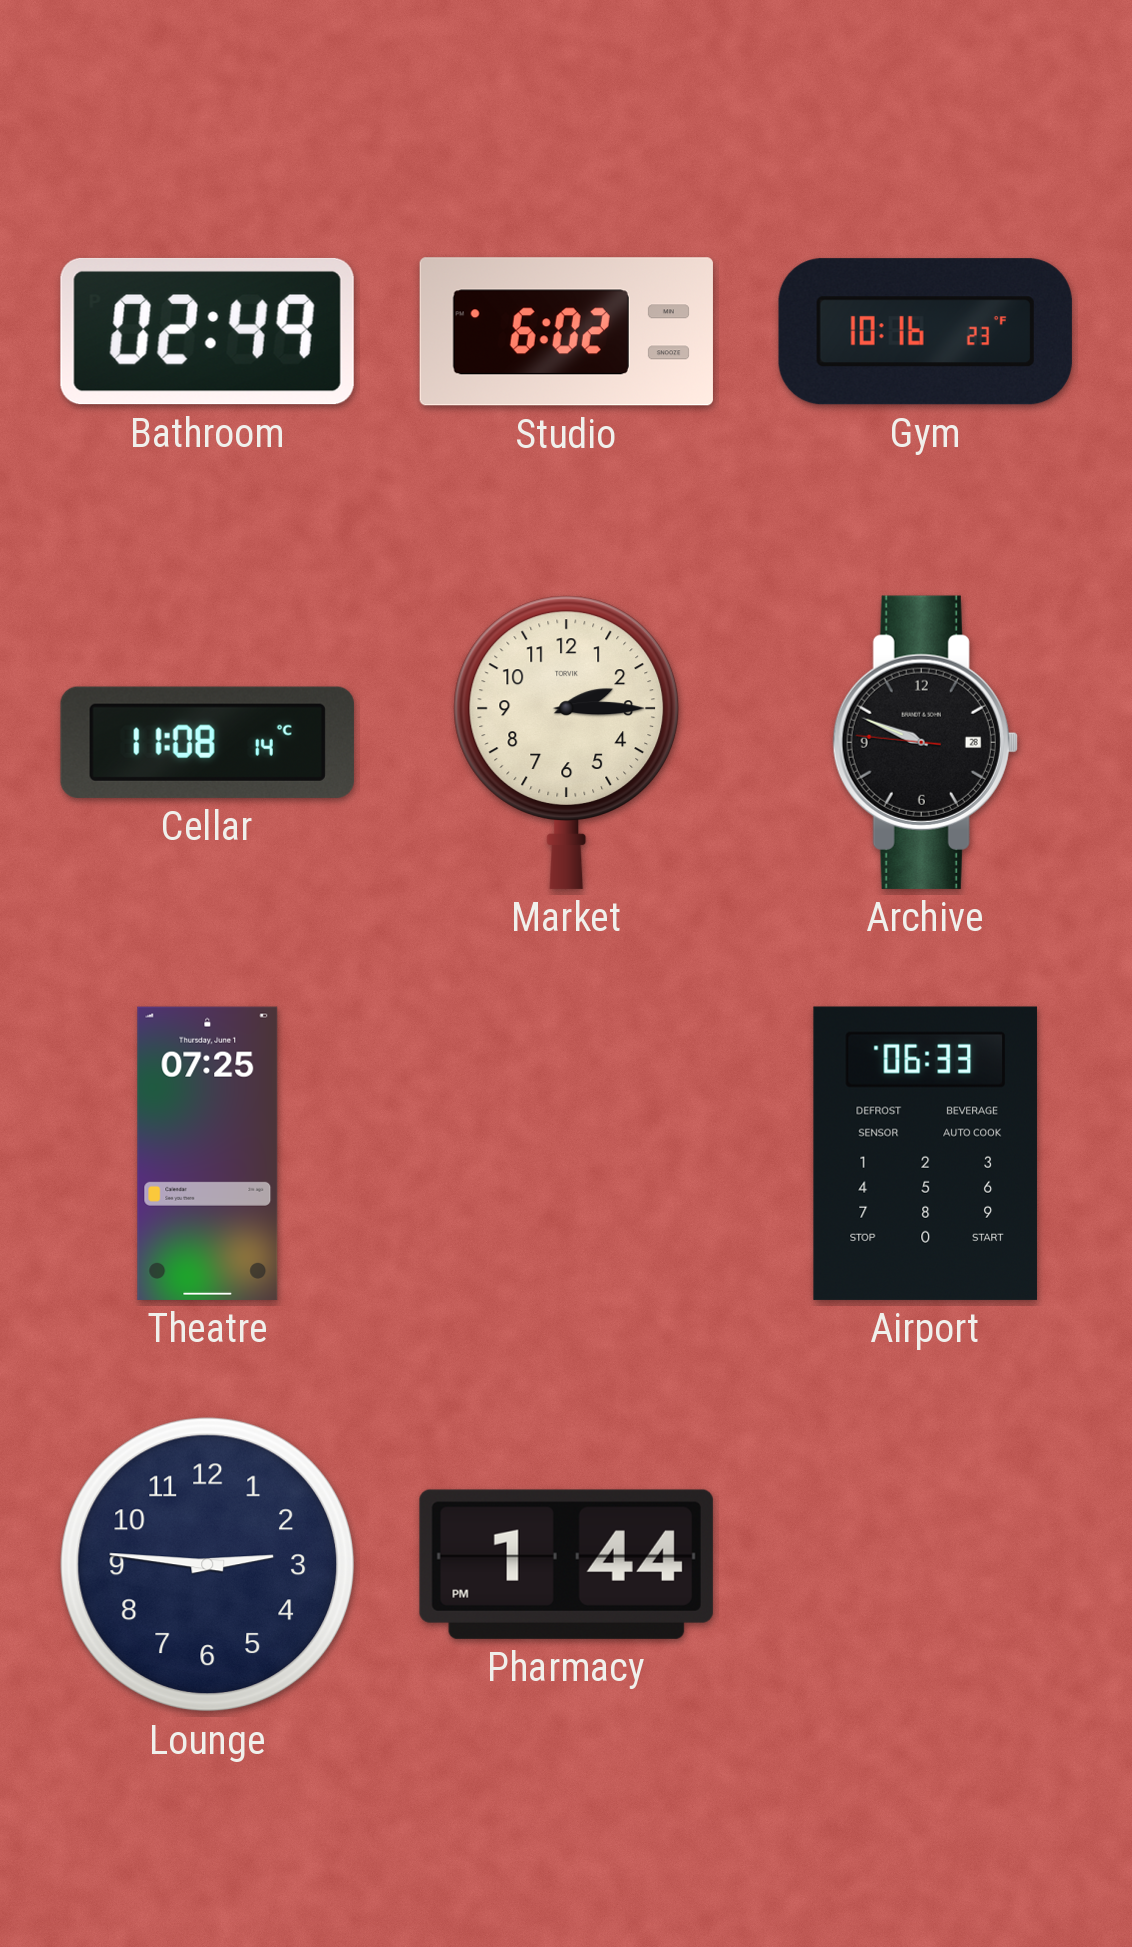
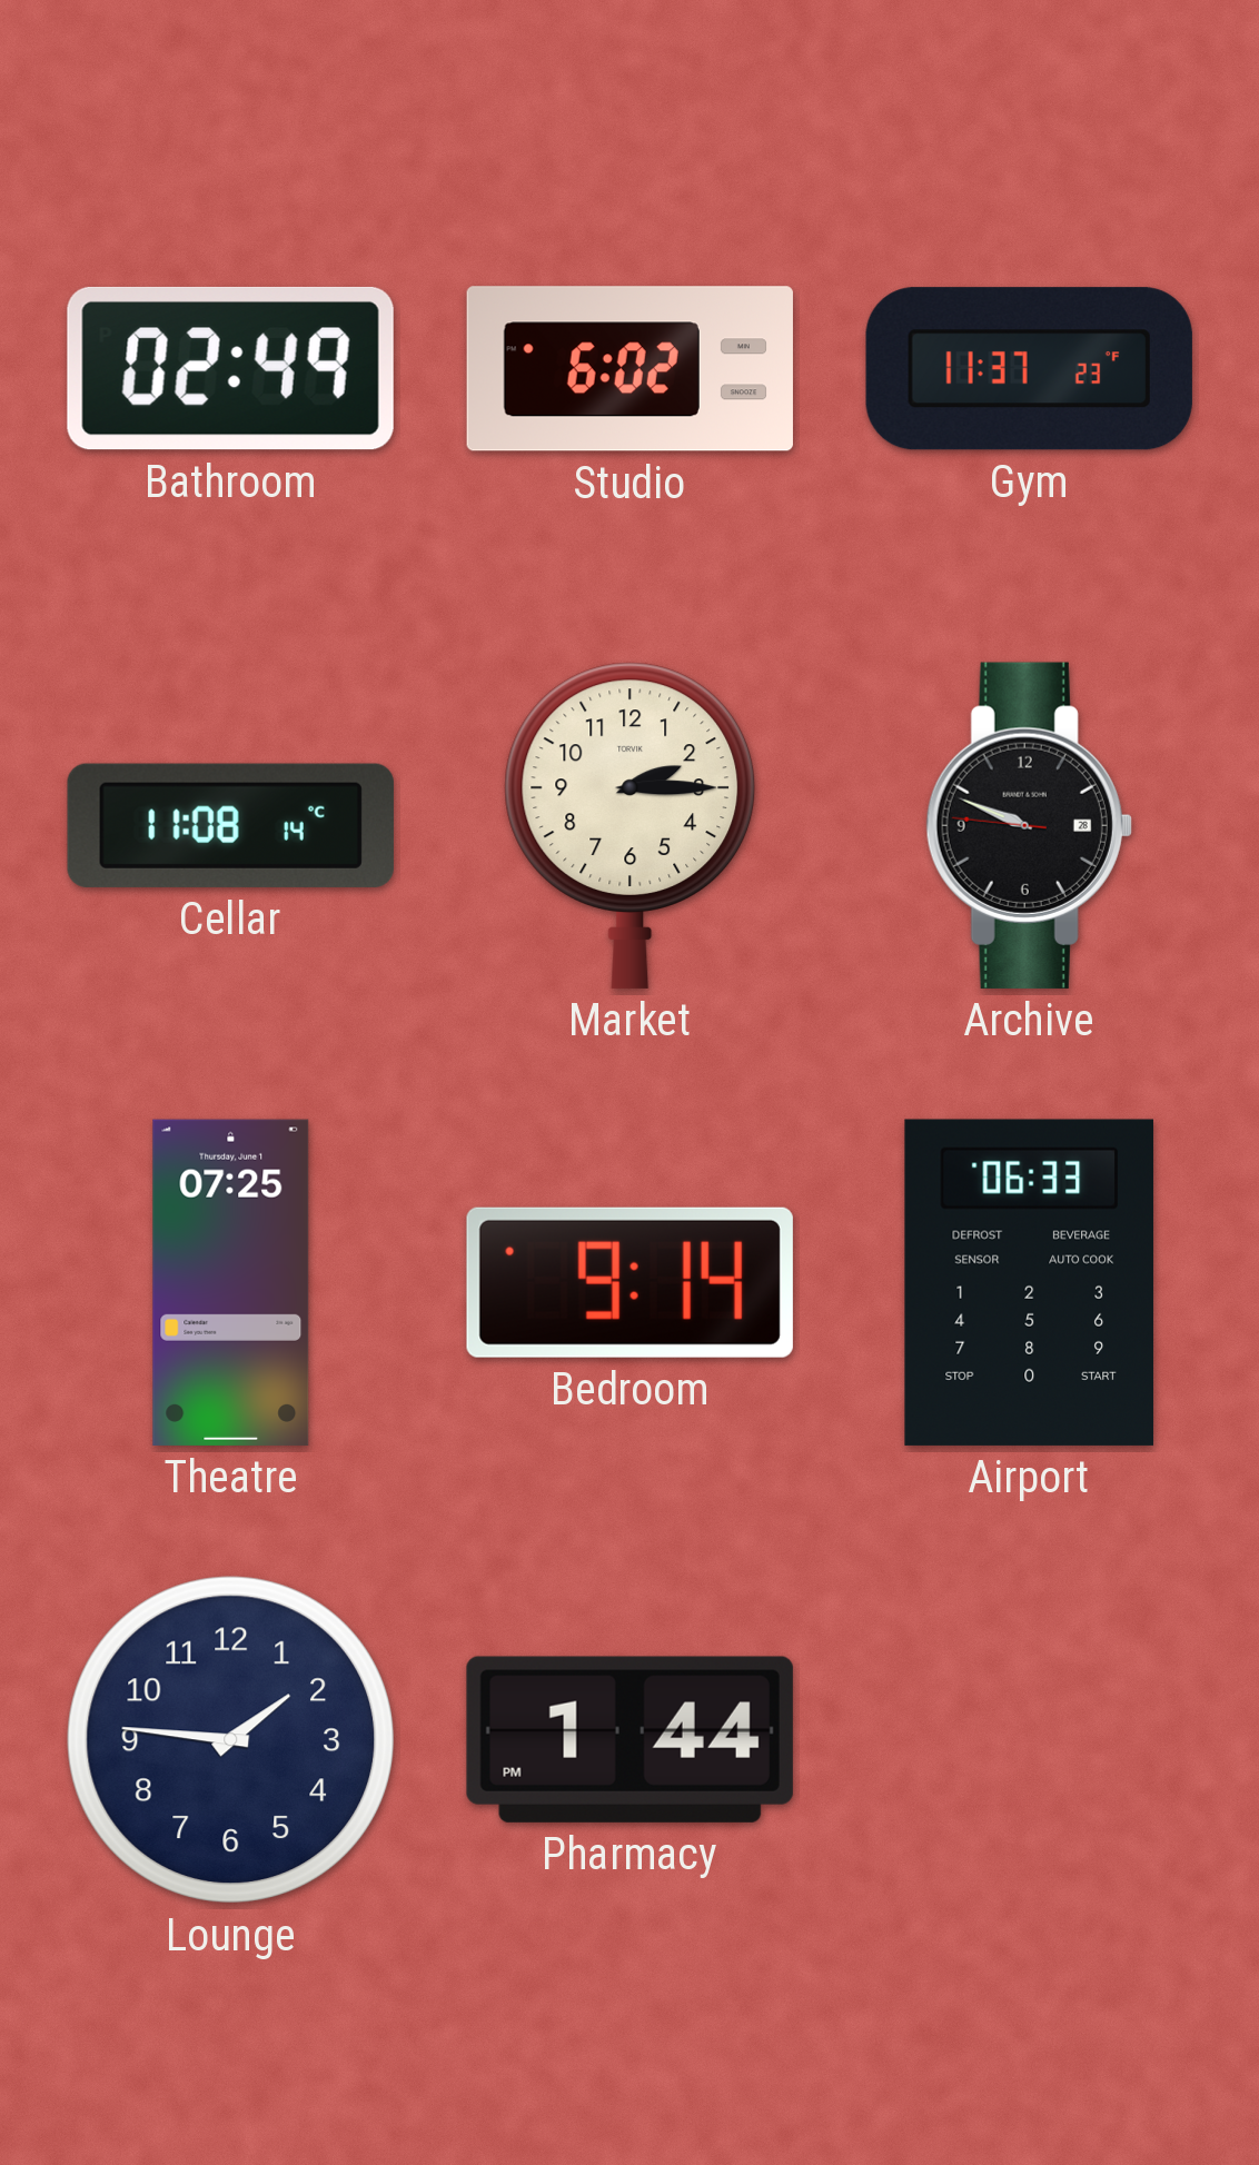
Gym: 10:16 -> 11:37
Bedroom: none -> 9:14
Lounge: 2:46 -> 1:46
